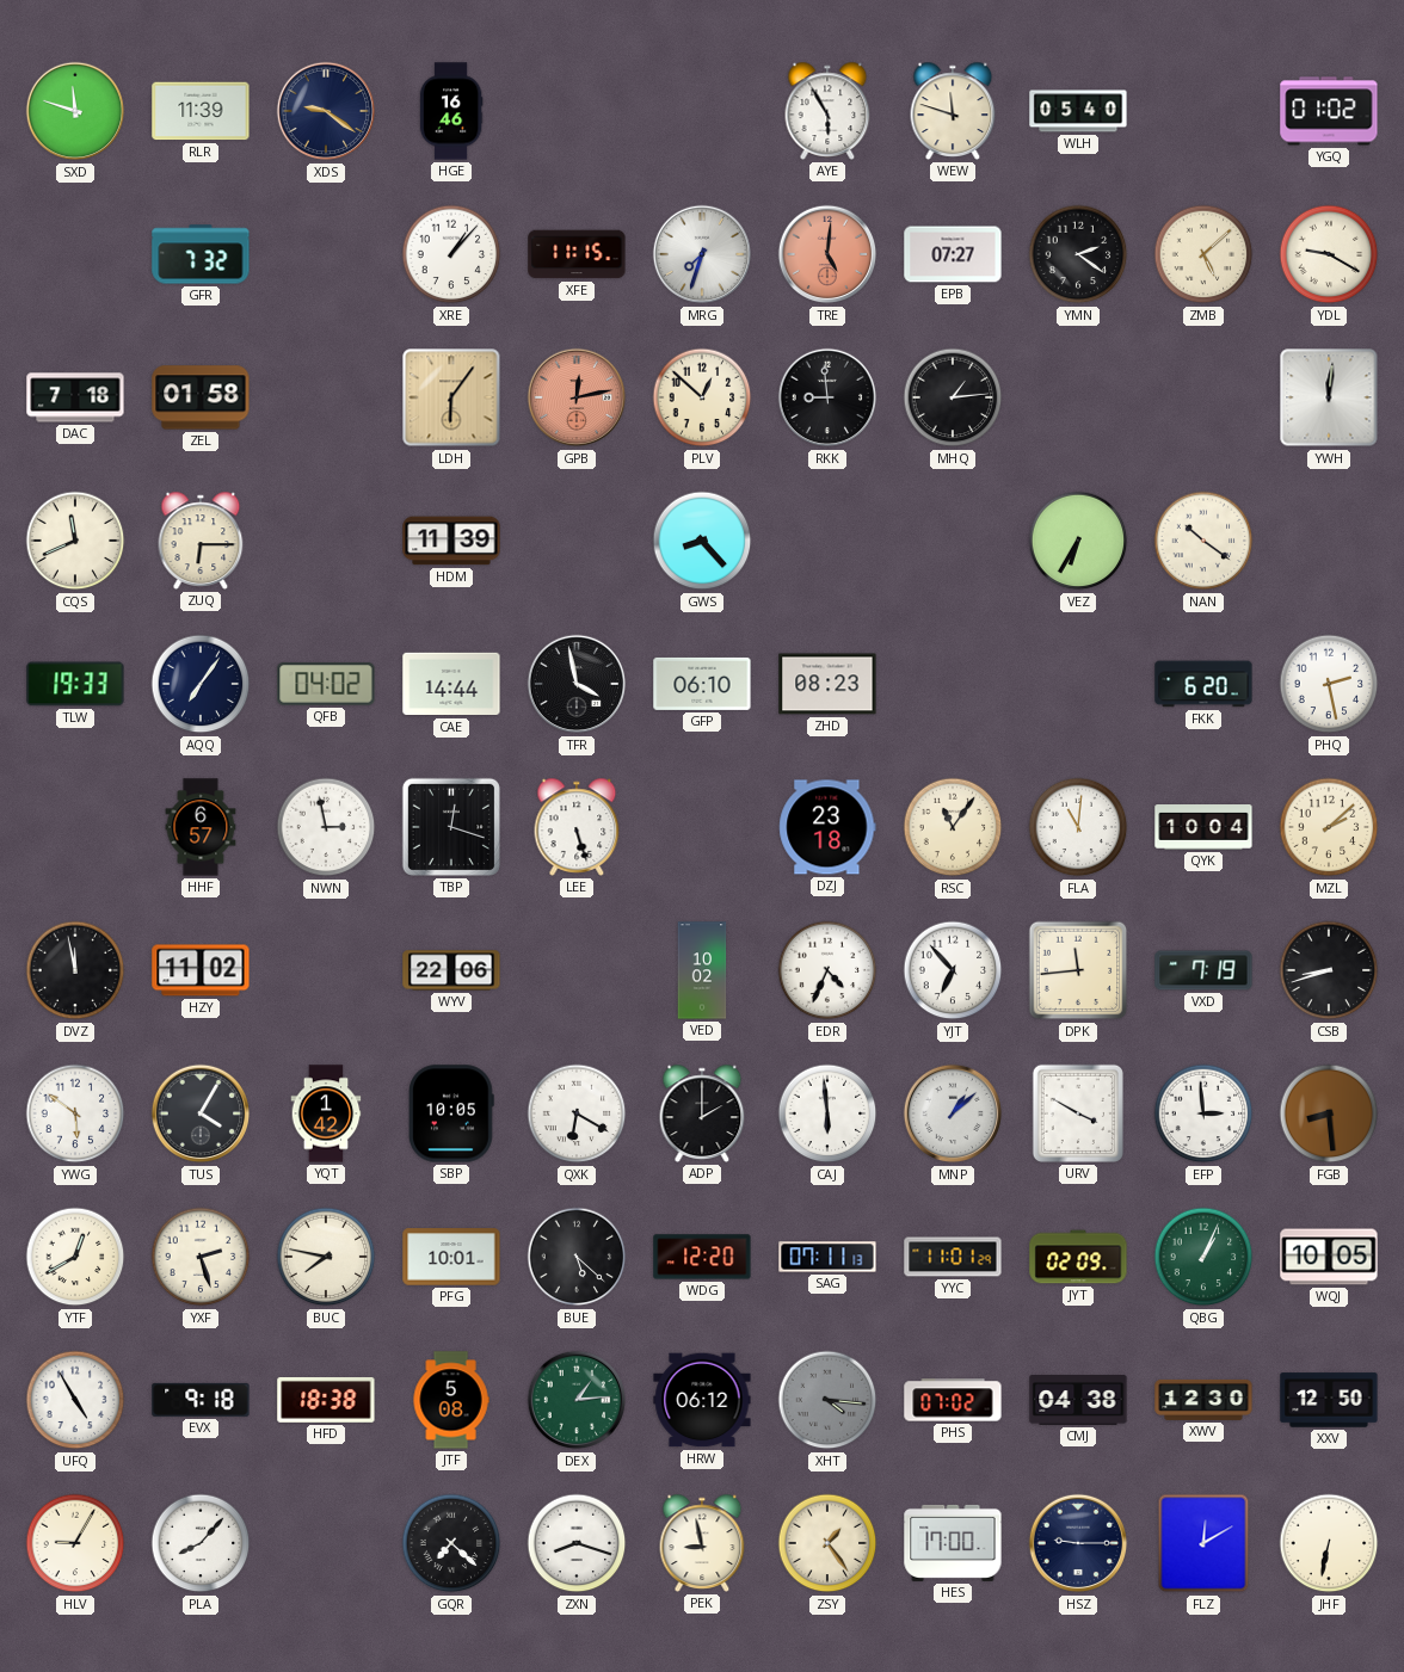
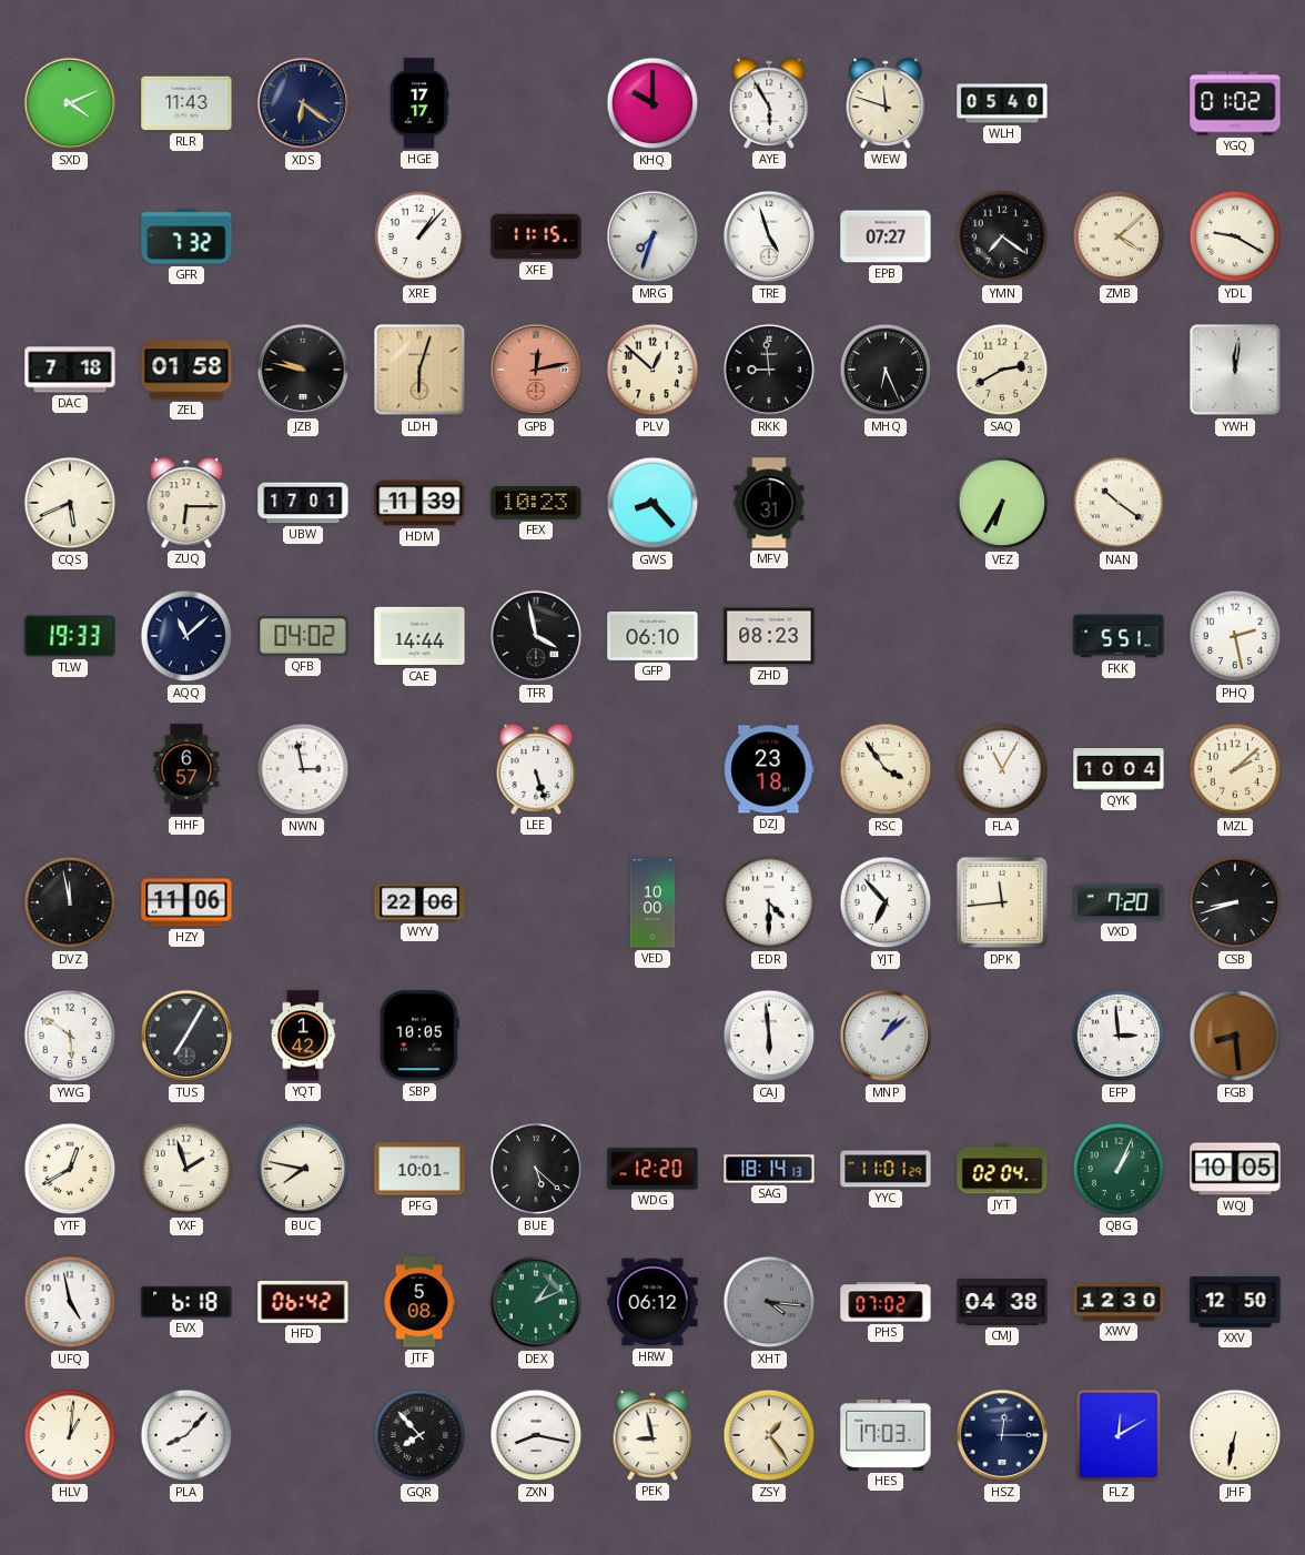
SXD: 11:48 -> 4:11
RLR: 11:39 -> 11:43
XDS: 9:21 -> 6:21
HGE: 16:46 -> 17:17
KHQ: none -> 10:00
TRE: 5:01 -> 4:57
TRE dial: salmon -> white
YMN: 2:21 -> 7:21
ZMB: 5:08 -> 4:08
JZB: none -> 9:47
LDH: 6:06 -> 6:03
MHQ: 1:14 -> 6:26
SAQ: none -> 2:40
CQS: 11:41 -> 5:41
UBW: none -> 17:01
FEX: none -> 10:23
MFV: none -> 1:31
AQQ: 7:06 -> 11:08
FKK: 6:20 -> 5:51
TBP: 12:18 -> none
RSC: 11:06 -> 3:54
FLA: 11:01 -> 11:05
HZY: 11:02 -> 11:06
VED: 10:02 -> 10:00
EDR: 4:34 -> 4:30
VXD: 7:19 -> 7:20
TUS: 4:05 -> 7:05
QXK: 6:20 -> none
ADP: 2:00 -> none
URV: 3:50 -> none
YXF: 2:27 -> 1:57
SAG: 07:11 -> 18:14
JYT: 02:09 -> 02:04
UFQ: 4:55 -> 4:58
EVX: 9:18 -> 6:18
HFD: 18:38 -> 06:42
DEX: 1:14 -> 1:11
HLV: 9:05 -> 1:01
GQR: 7:22 -> 7:53
ZXN: 8:18 -> 8:17
HES: 17:00 -> 17:03
HSZ: 9:15 -> 12:15
